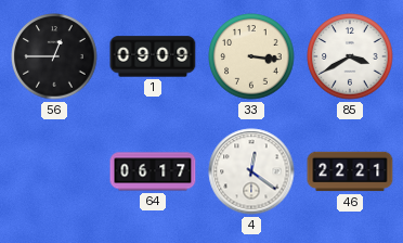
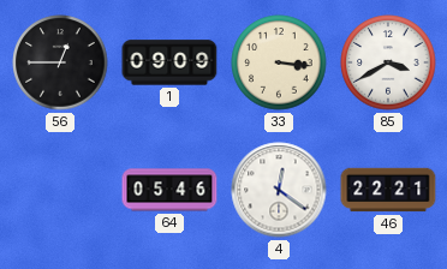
64: 06:17 -> 05:46
